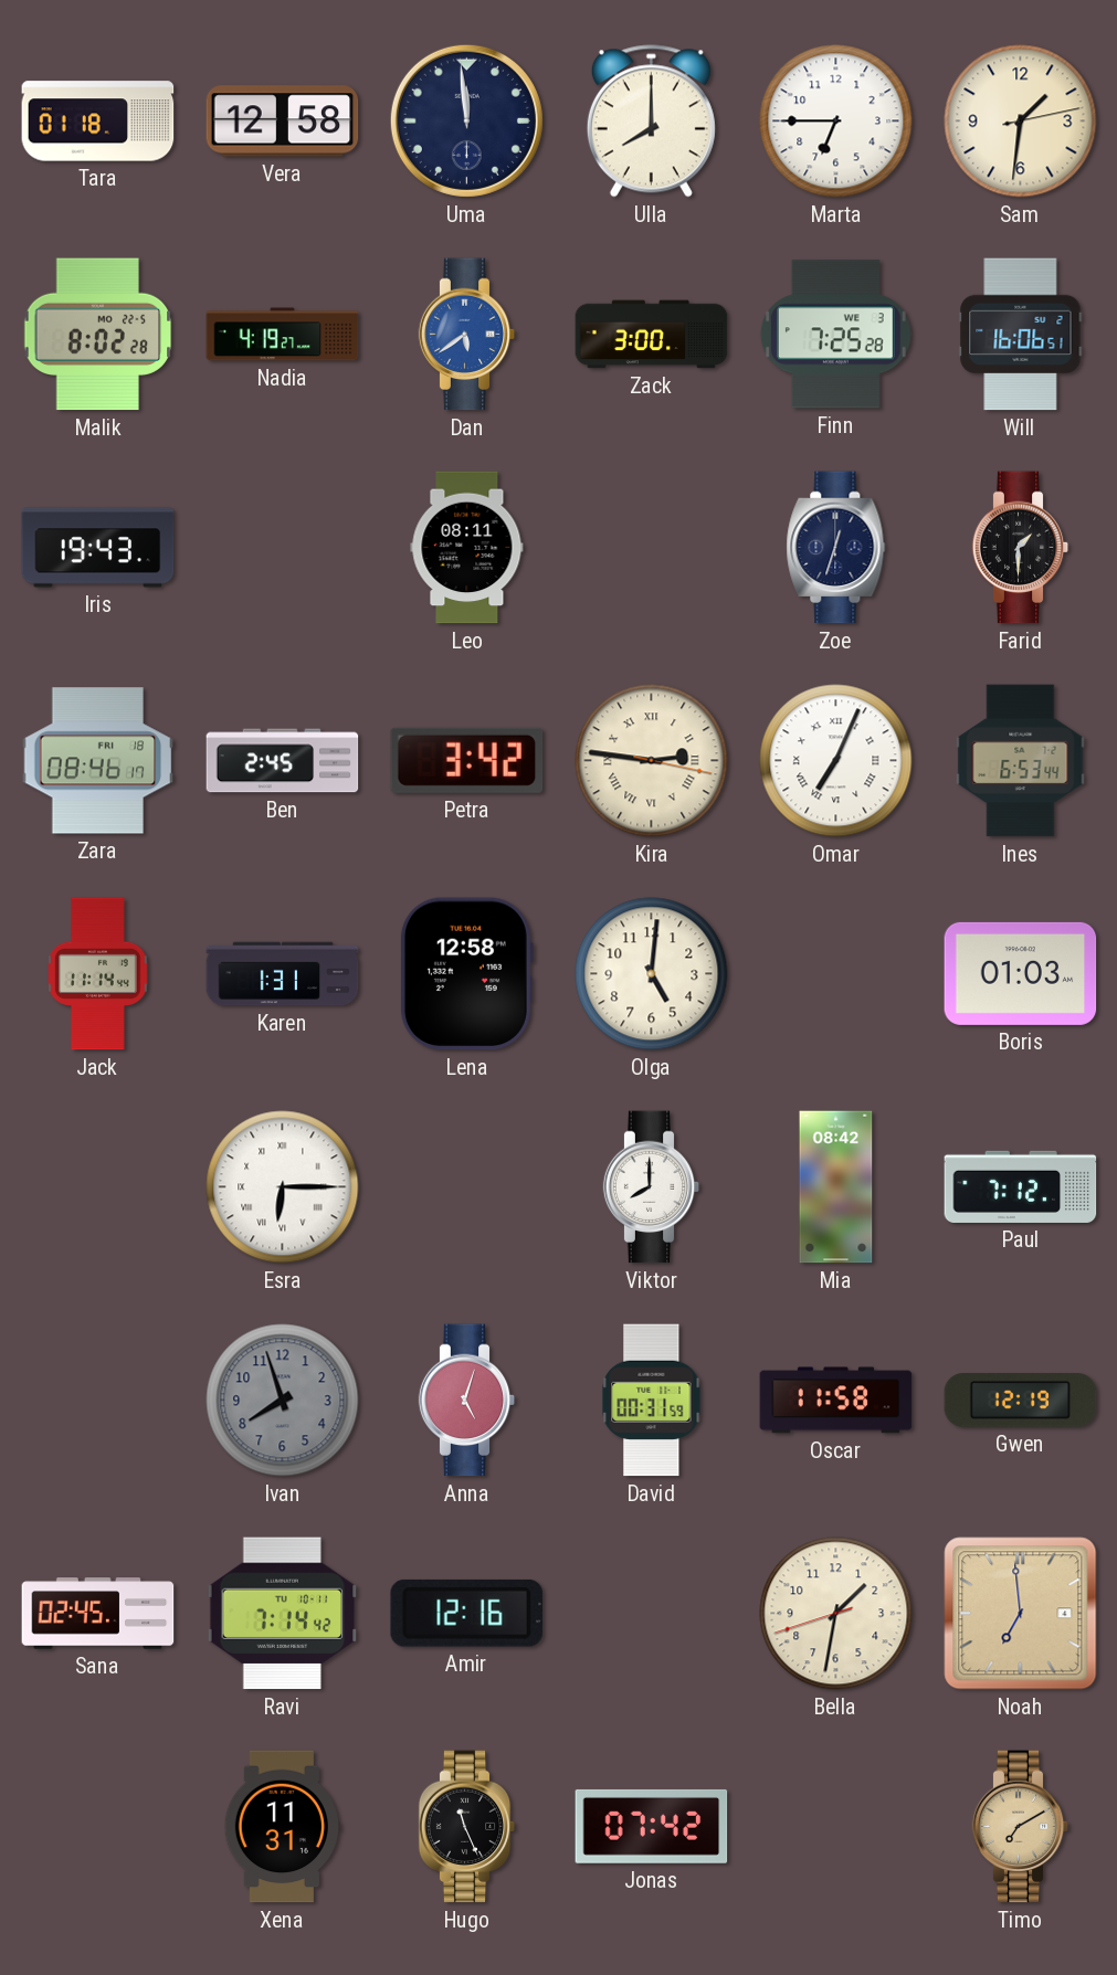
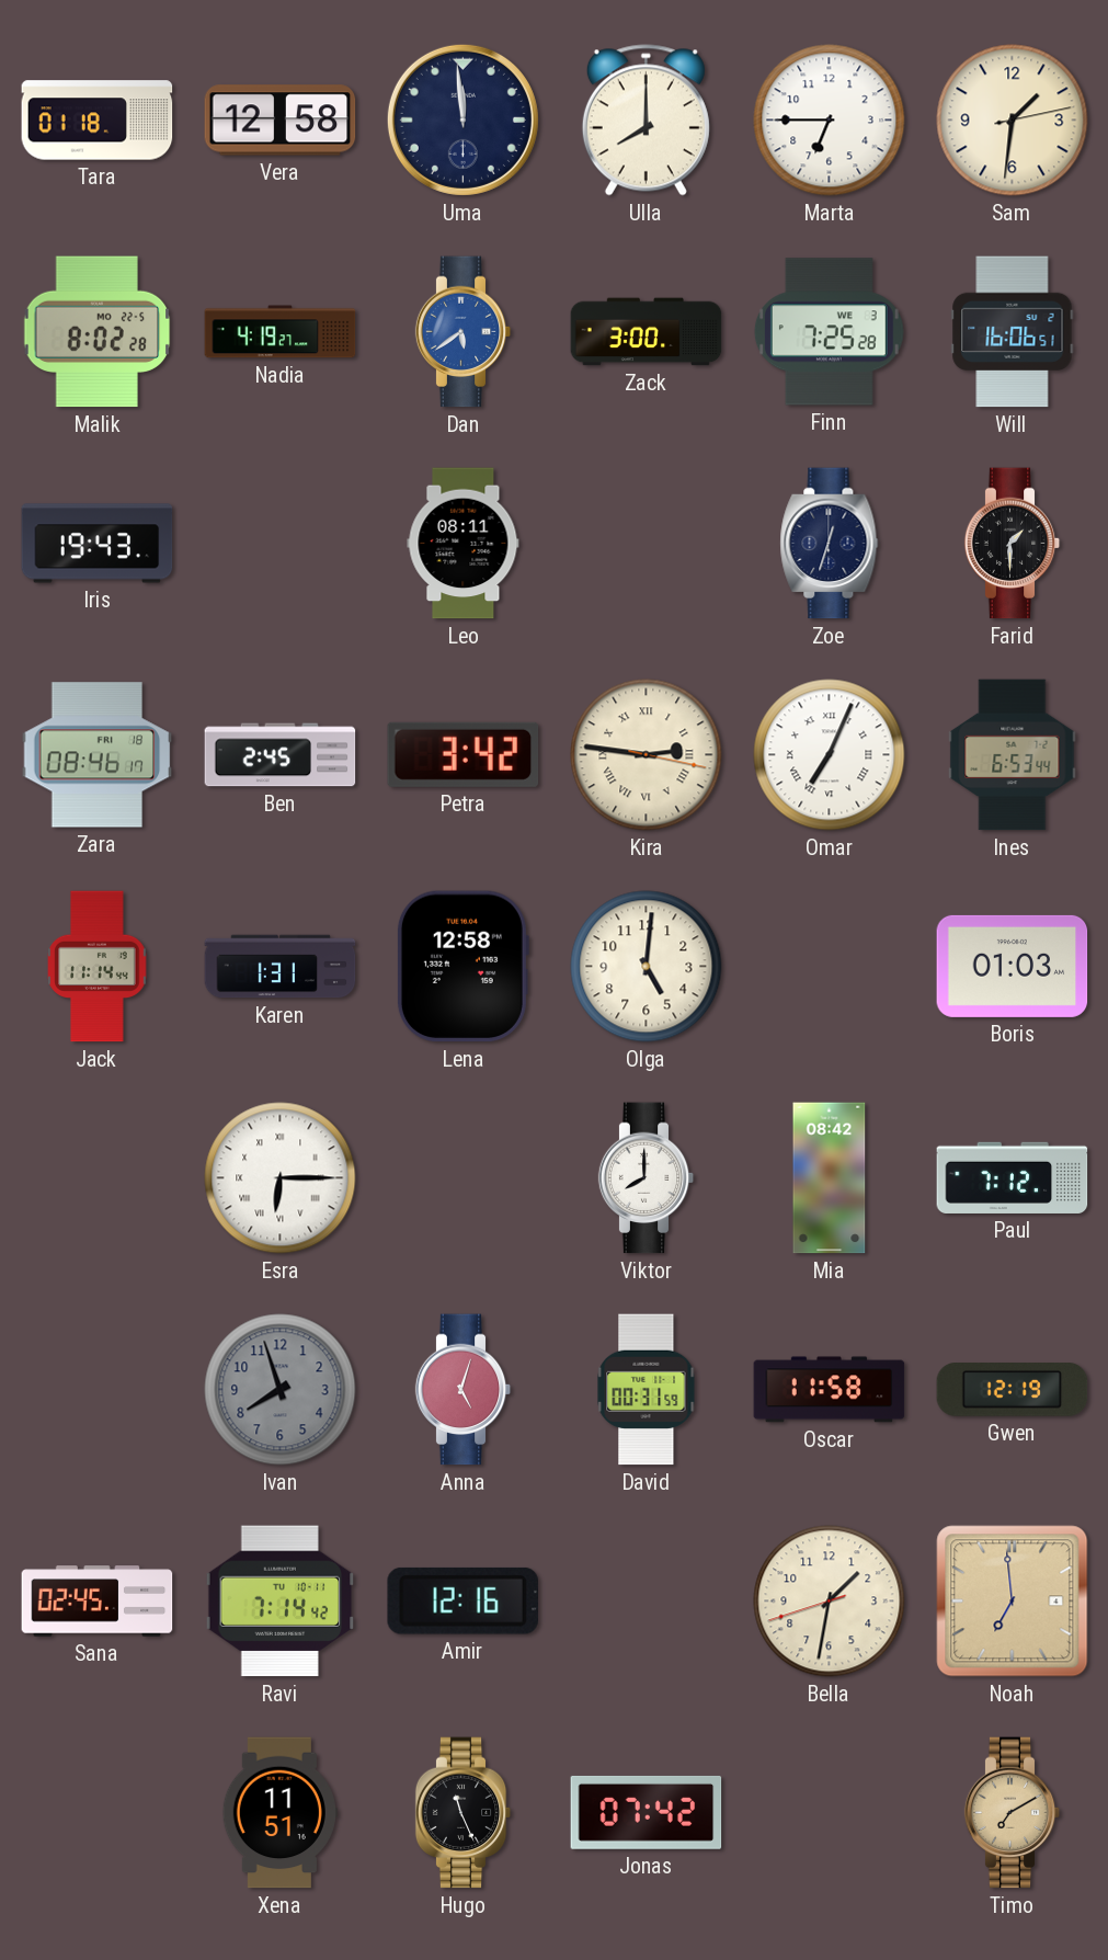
Xena: 11:31 -> 11:51
